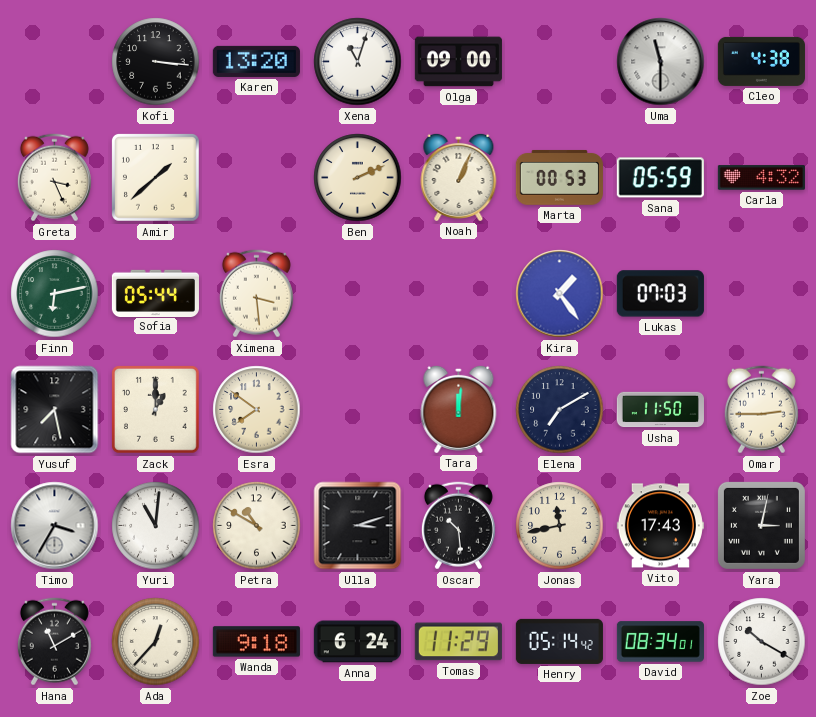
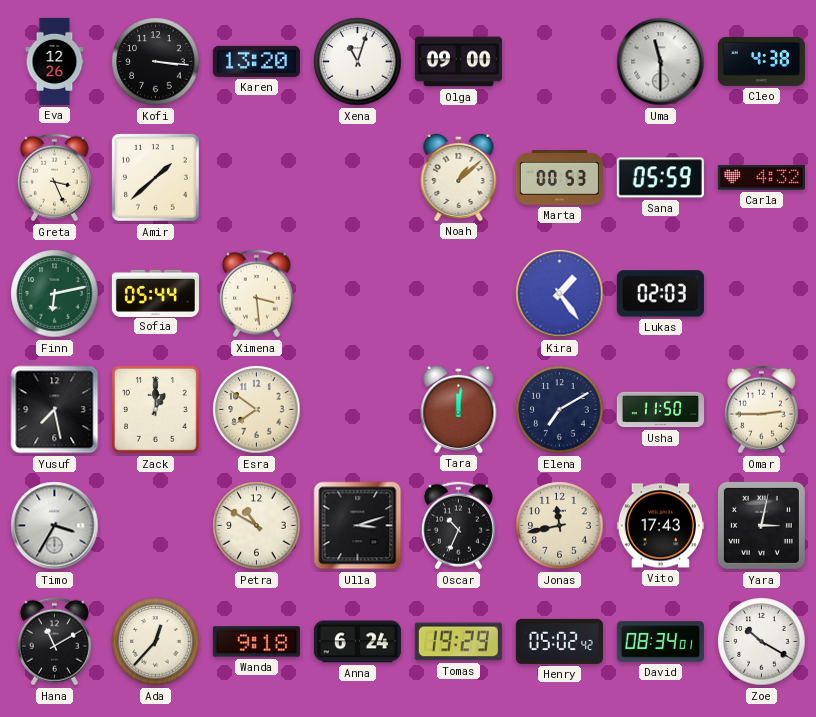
Eva: none -> 12:26
Ben: 2:11 -> none
Noah: 1:04 -> 1:08
Lukas: 07:03 -> 02:03
Yuri: 11:01 -> none
Oscar: 10:29 -> 10:34
Tomas: 11:29 -> 19:29
Henry: 05:14 -> 05:02
